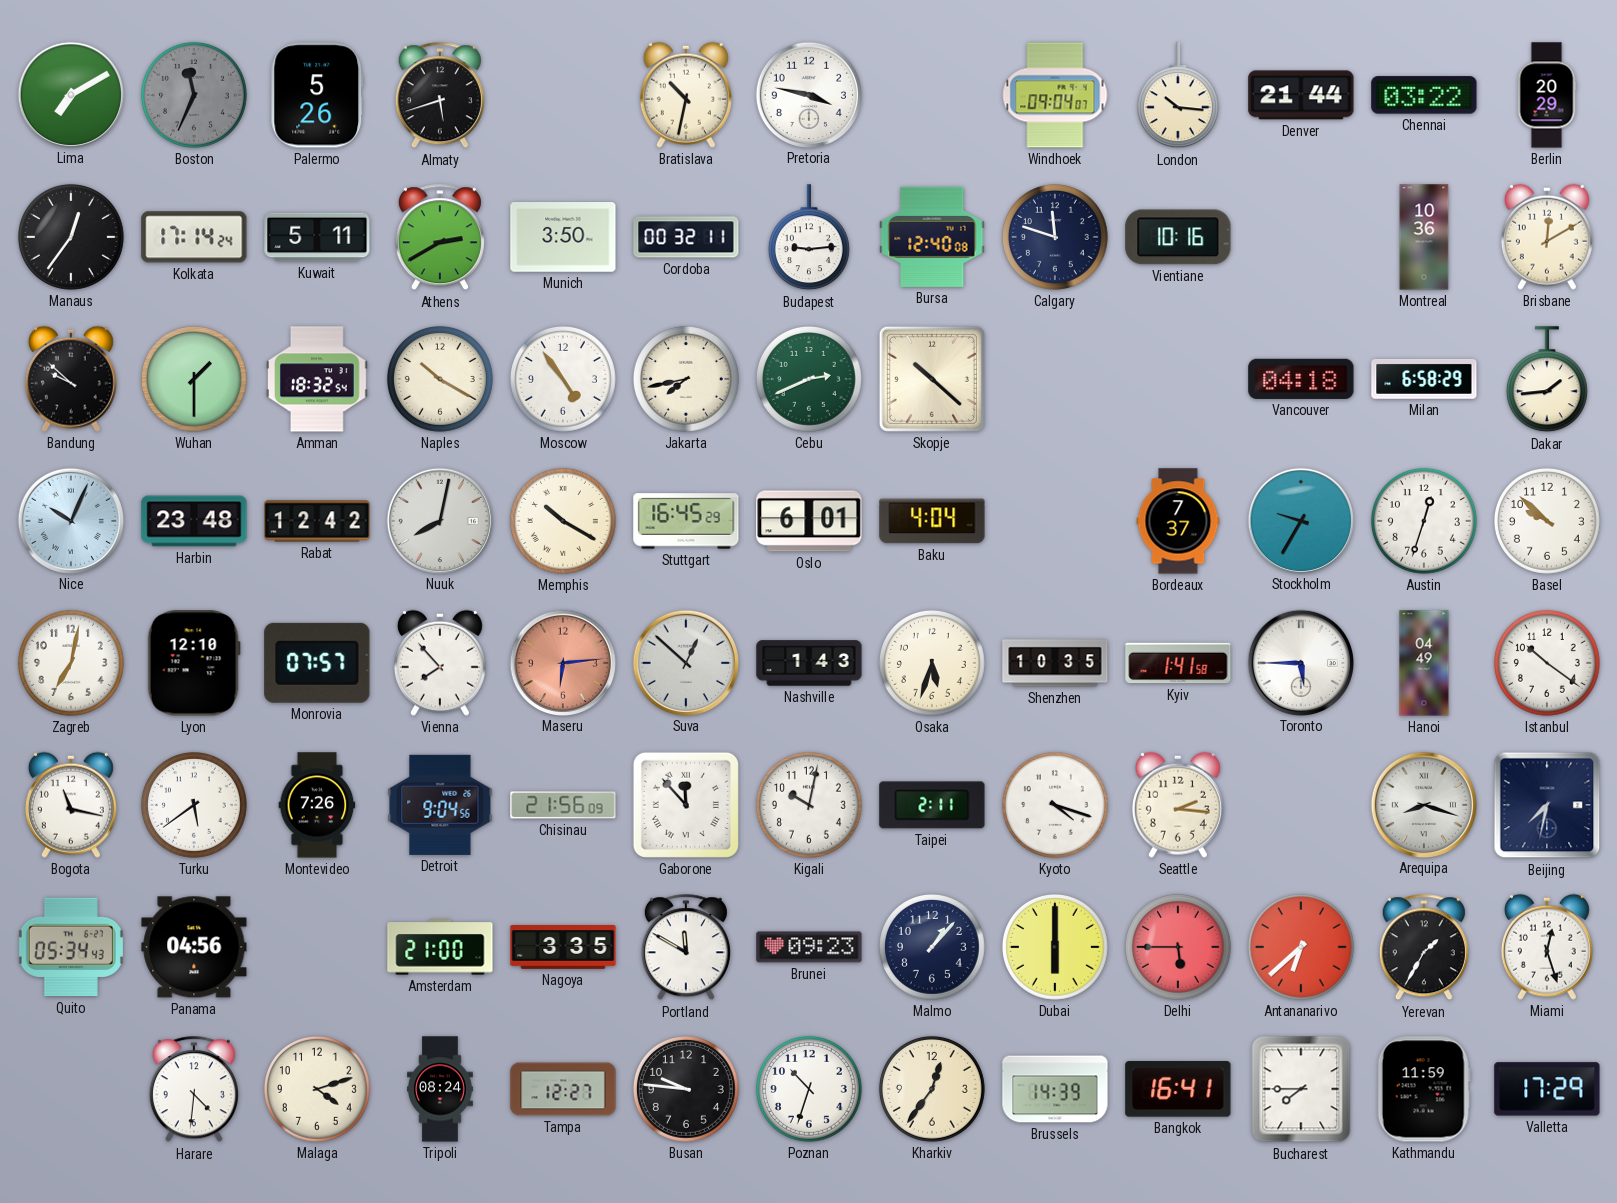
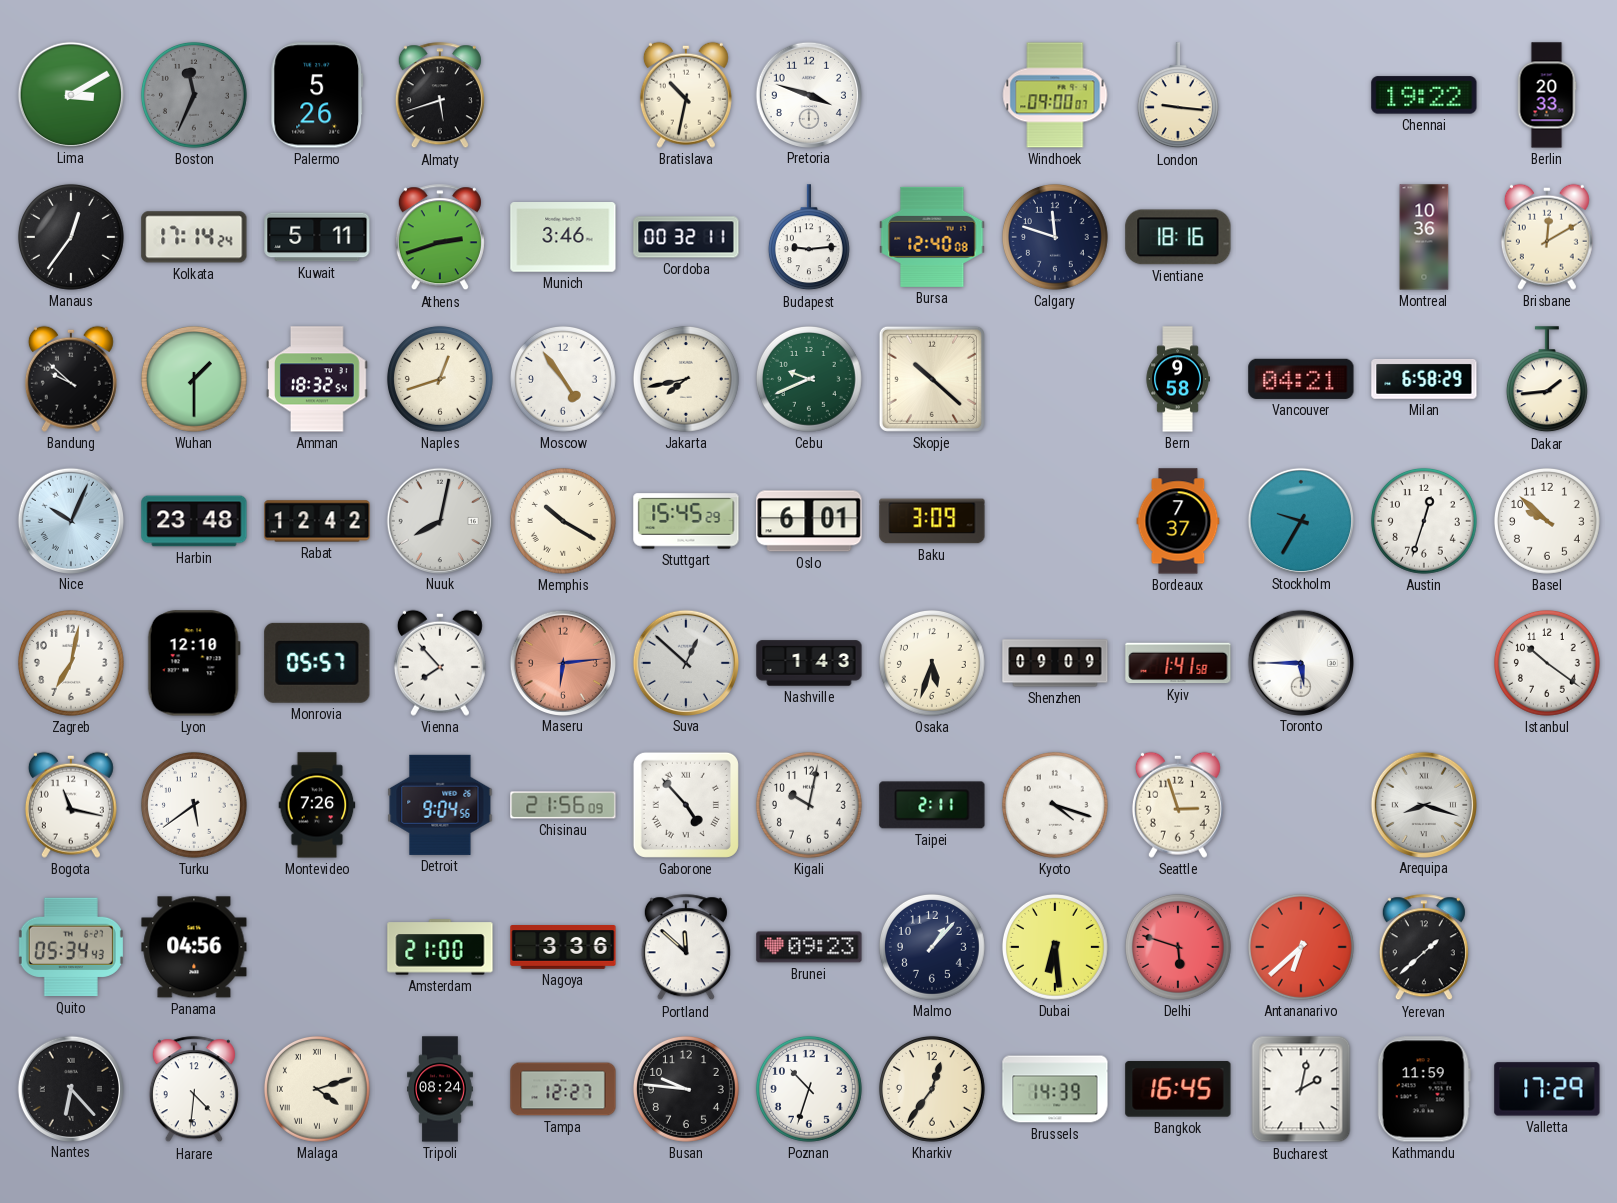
Lima: 7:10 -> 3:10
Pretoria: 3:47 -> 3:48
Windhoek: 09:04 -> 09:00
London: 10:16 -> 9:16
Denver: 21:44 -> none
Chennai: 03:22 -> 19:22
Berlin: 20:29 -> 20:33
Athens: 2:40 -> 2:42
Munich: 3:50 -> 3:46
Vientiane: 10:16 -> 18:16
Naples: 10:20 -> 12:42
Cebu: 2:41 -> 9:41
Bern: none -> 9:58
Vancouver: 04:18 -> 04:21
Stuttgart: 16:45 -> 15:45
Baku: 4:04 -> 3:09
Monrovia: 07:57 -> 05:57
Shenzhen: 10:35 -> 09:09
Hanoi: 04:49 -> none
Gaborone: 11:53 -> 4:53
Seattle: 2:16 -> 2:57
Beijing: 7:32 -> none
Nagoya: 3:35 -> 3:36
Portland: 11:50 -> 11:52
Dubai: 6:00 -> 6:29
Delhi: 5:45 -> 5:48
Yerevan: 1:35 -> 1:38
Miami: 12:27 -> none
Nantes: none -> 6:23
Malaga numerals: Arabic -> Roman
Bangkok: 16:41 -> 16:45
Bucharest: 7:45 -> 2:02
